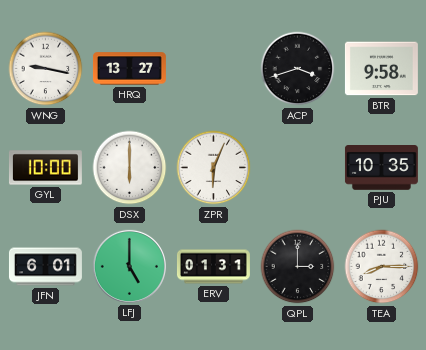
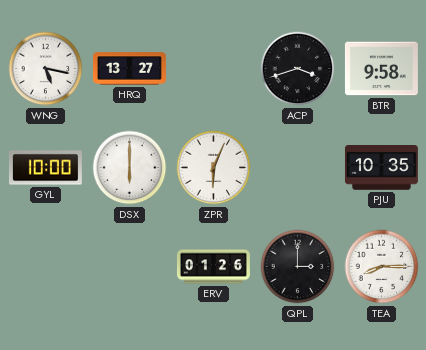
WNG: 9:17 -> 5:17
JFN: 6:01 -> none
LFJ: 5:00 -> none
ERV: 01:31 -> 01:26
